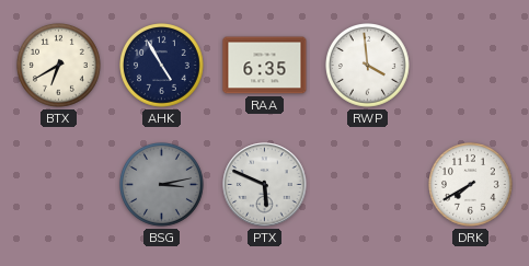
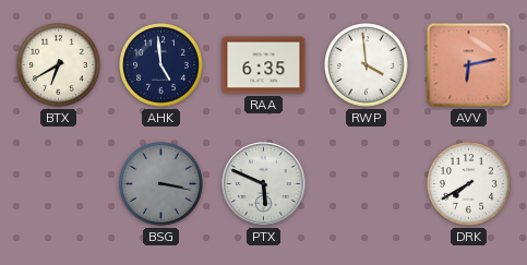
AHK: 4:55 -> 4:59
AVV: none -> 6:13
BSG: 3:13 -> 3:17
